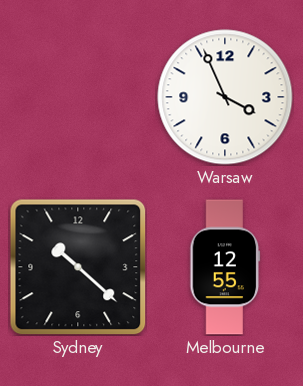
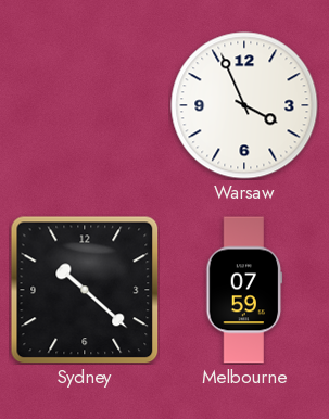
Melbourne: 12:55 -> 07:59
